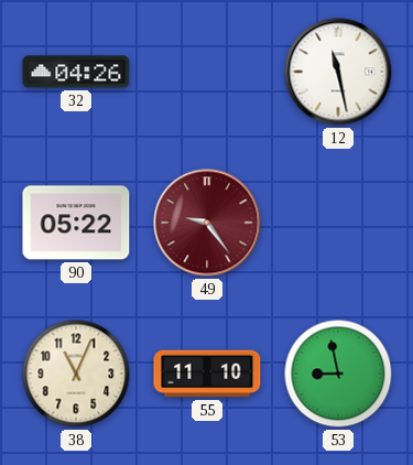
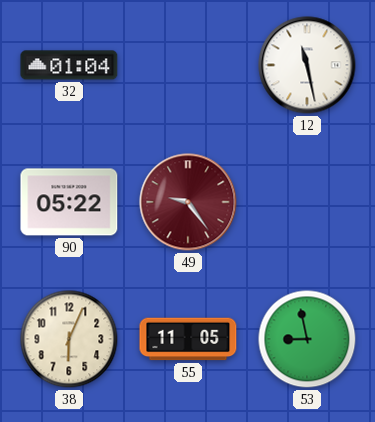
32: 04:26 -> 01:04
38: 11:04 -> 6:04
55: 11:10 -> 11:05
